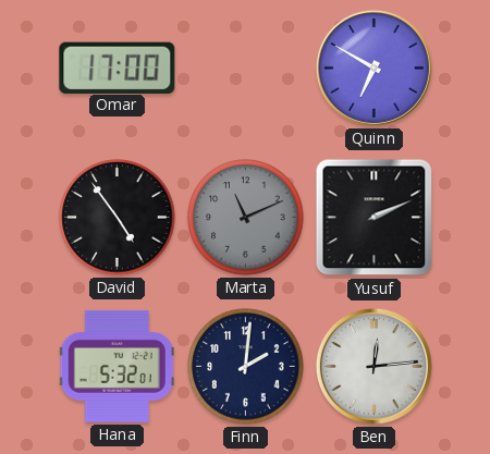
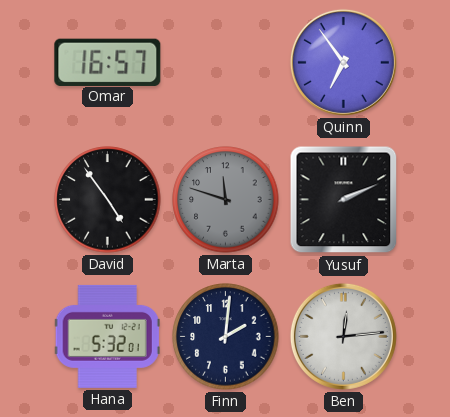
Omar: 17:00 -> 16:57
Quinn: 6:50 -> 6:54
Marta: 11:11 -> 11:48
